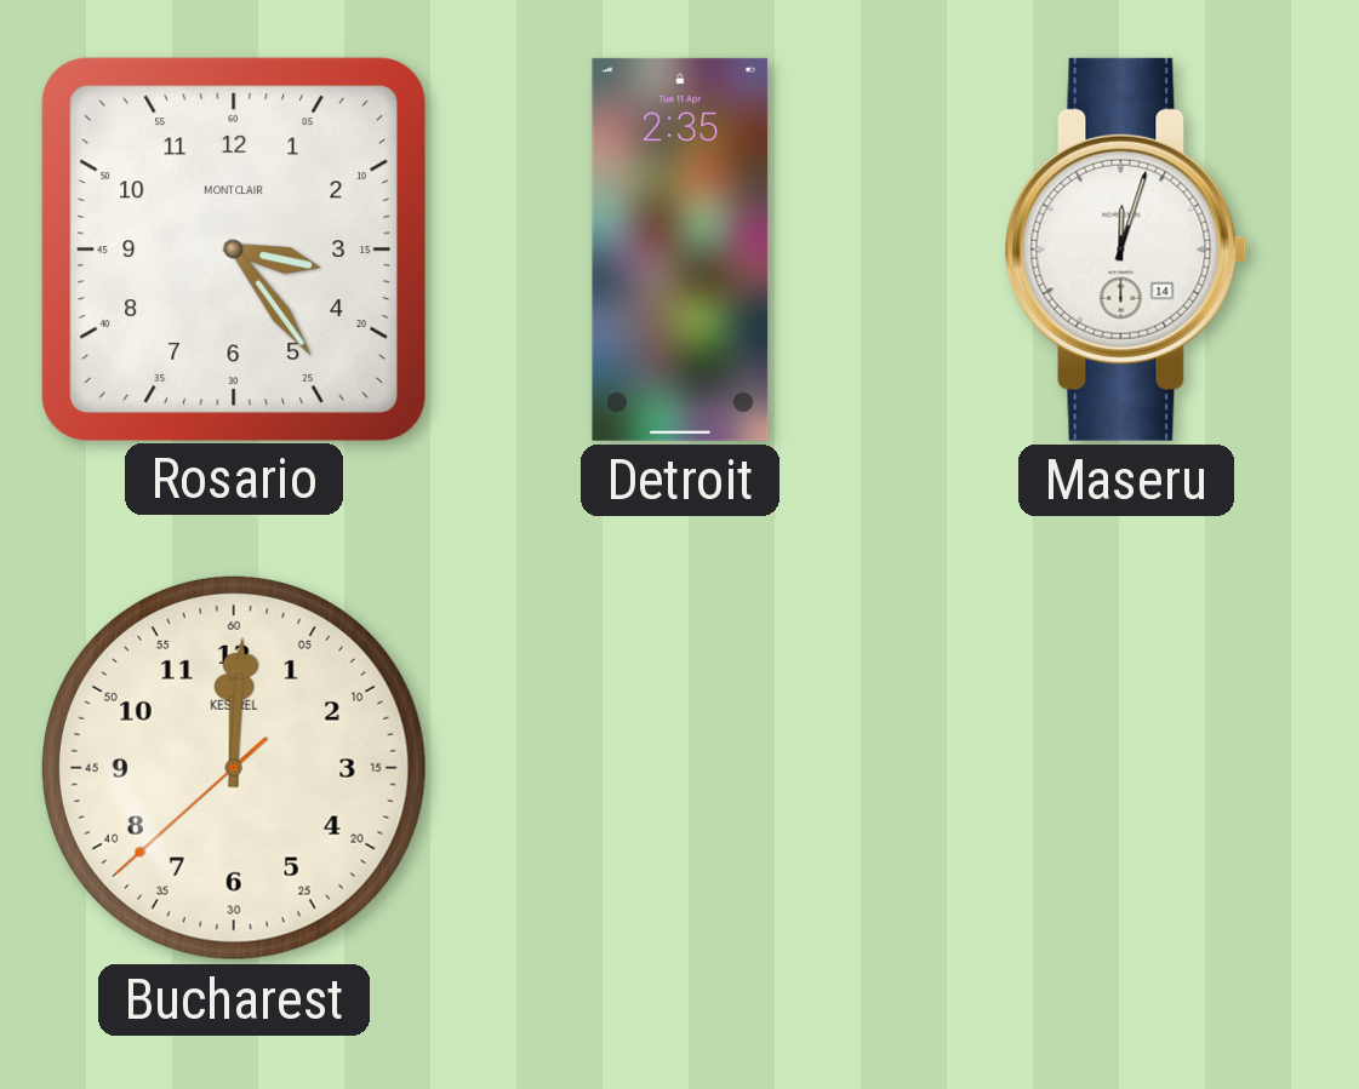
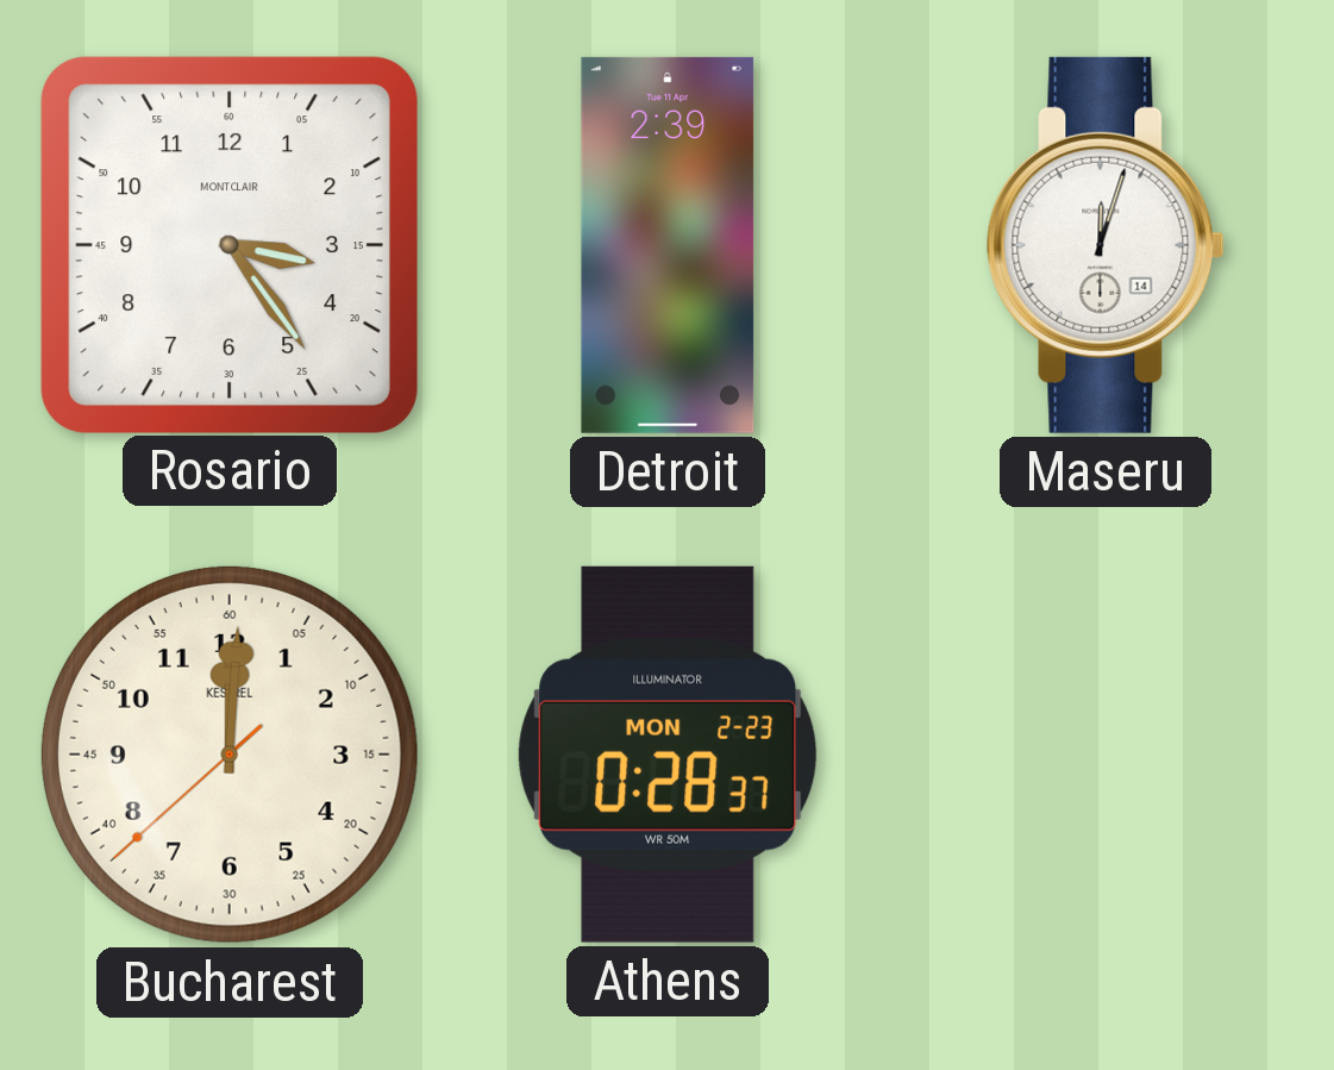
Detroit: 2:35 -> 2:39
Athens: none -> 0:28
